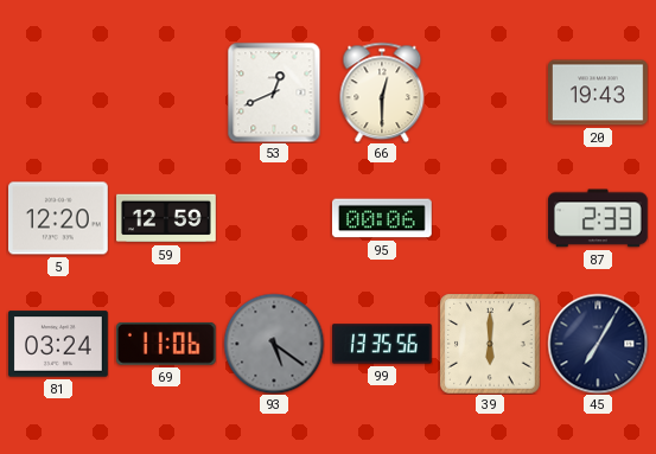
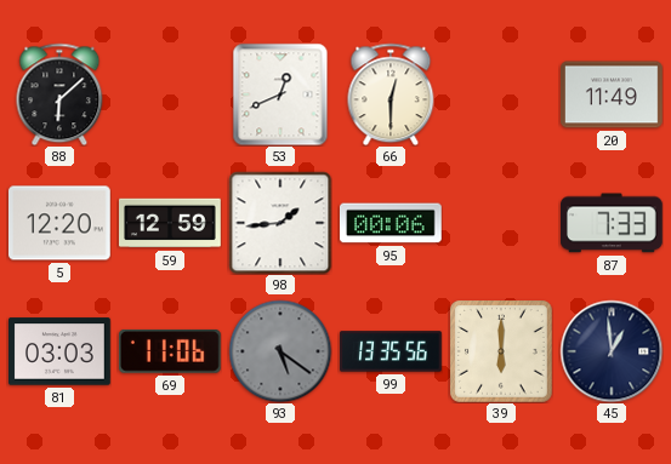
88: none -> 6:08
20: 19:43 -> 11:49
98: none -> 1:44
87: 2:33 -> 7:33
81: 03:24 -> 03:03
45: 7:05 -> 12:59
